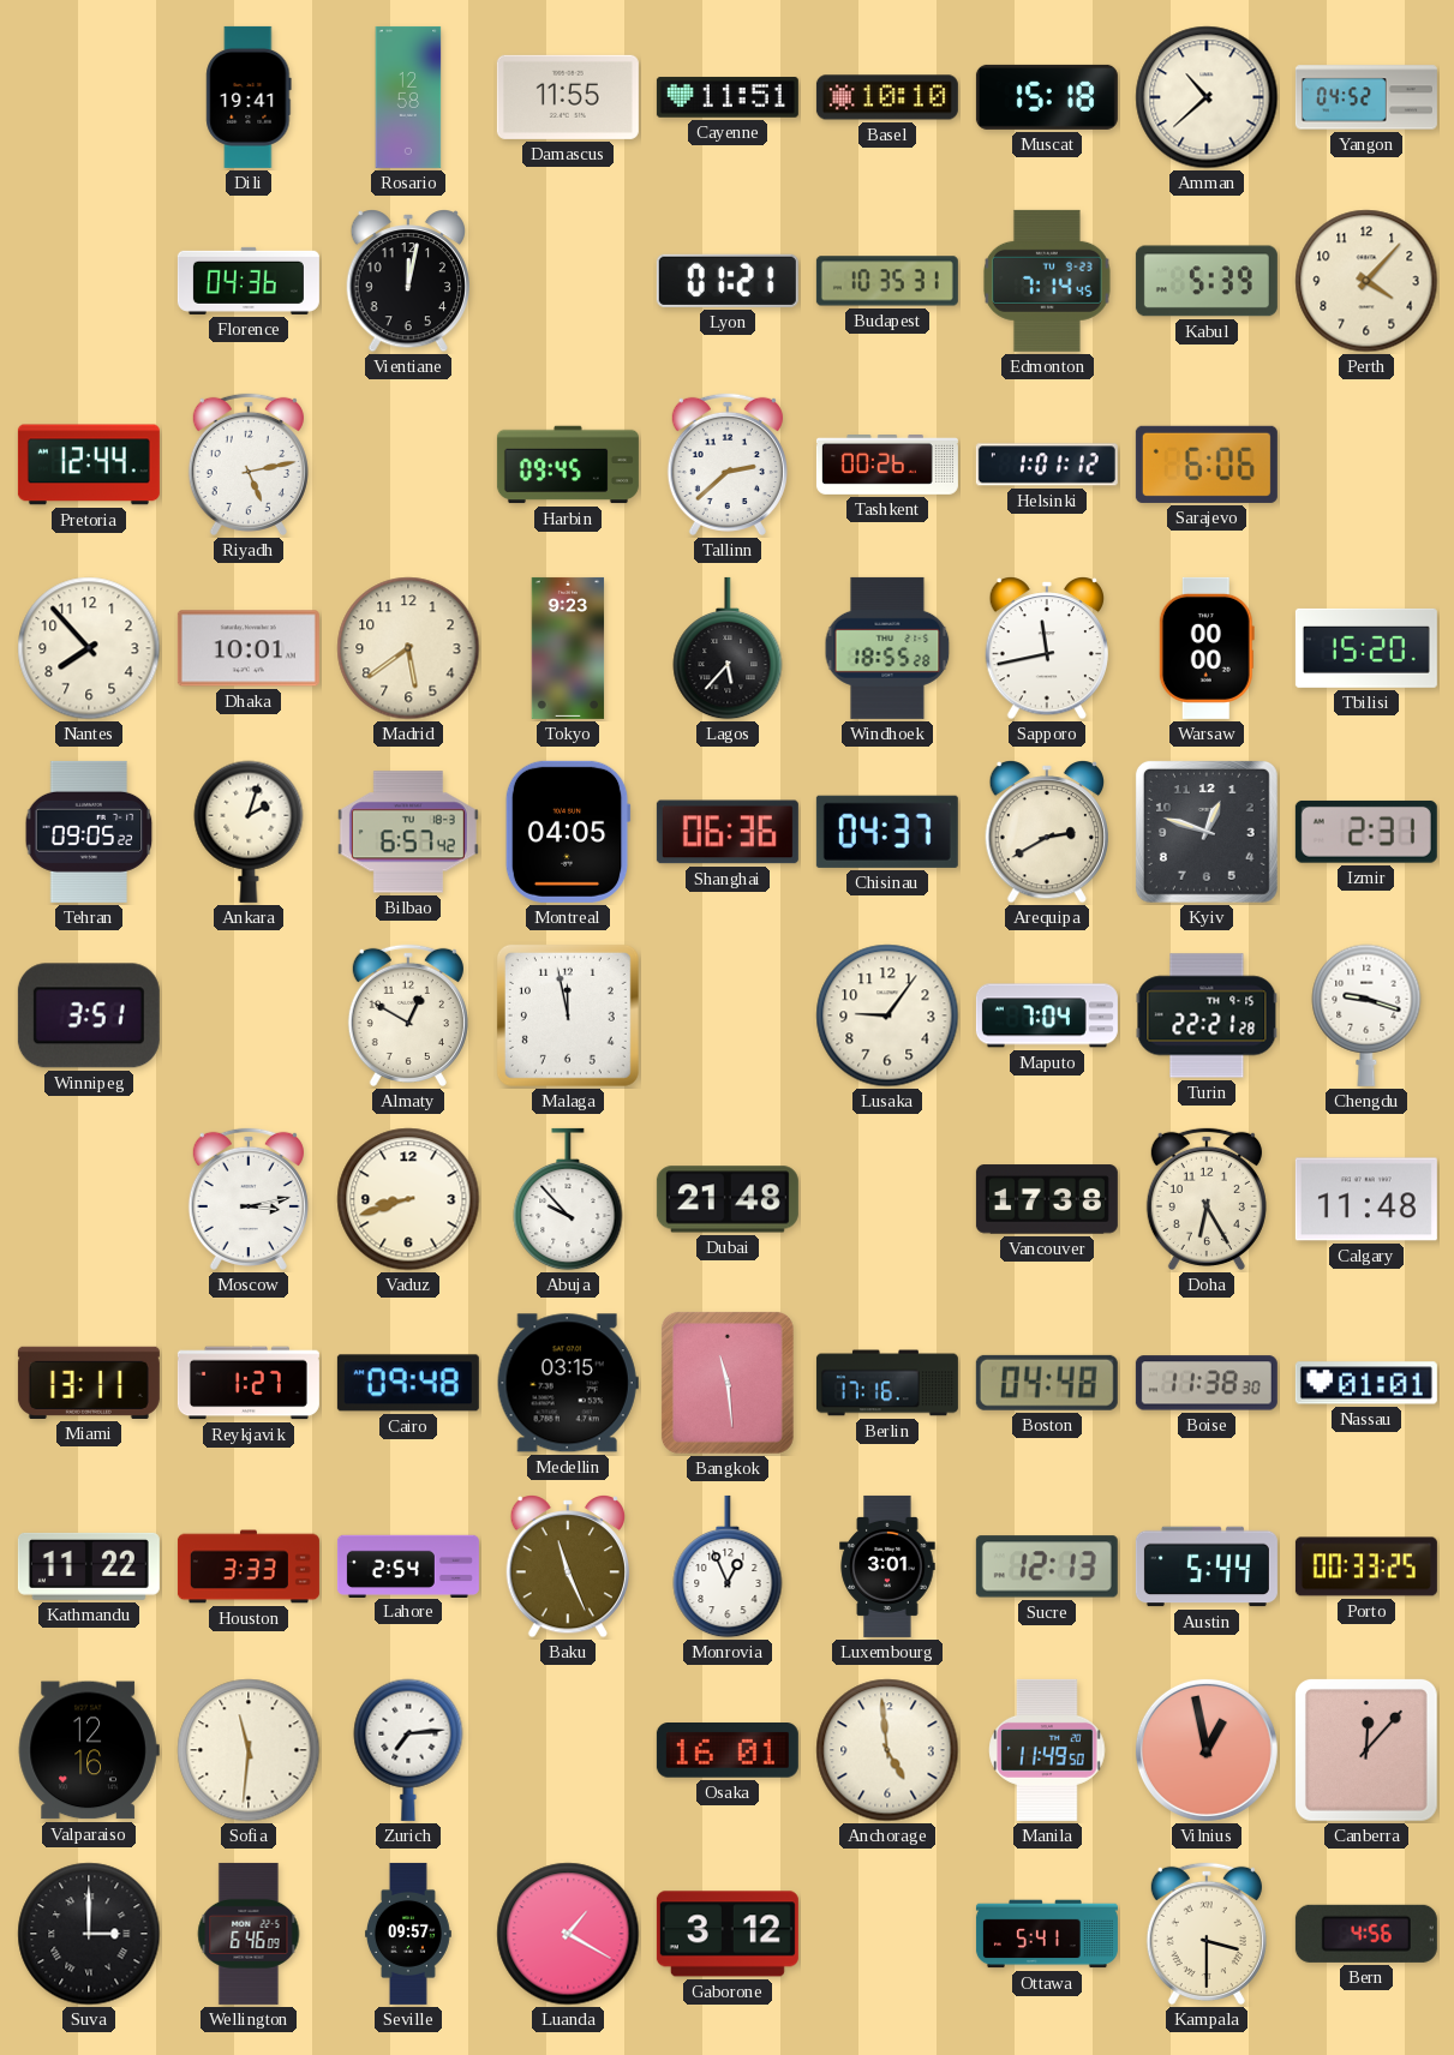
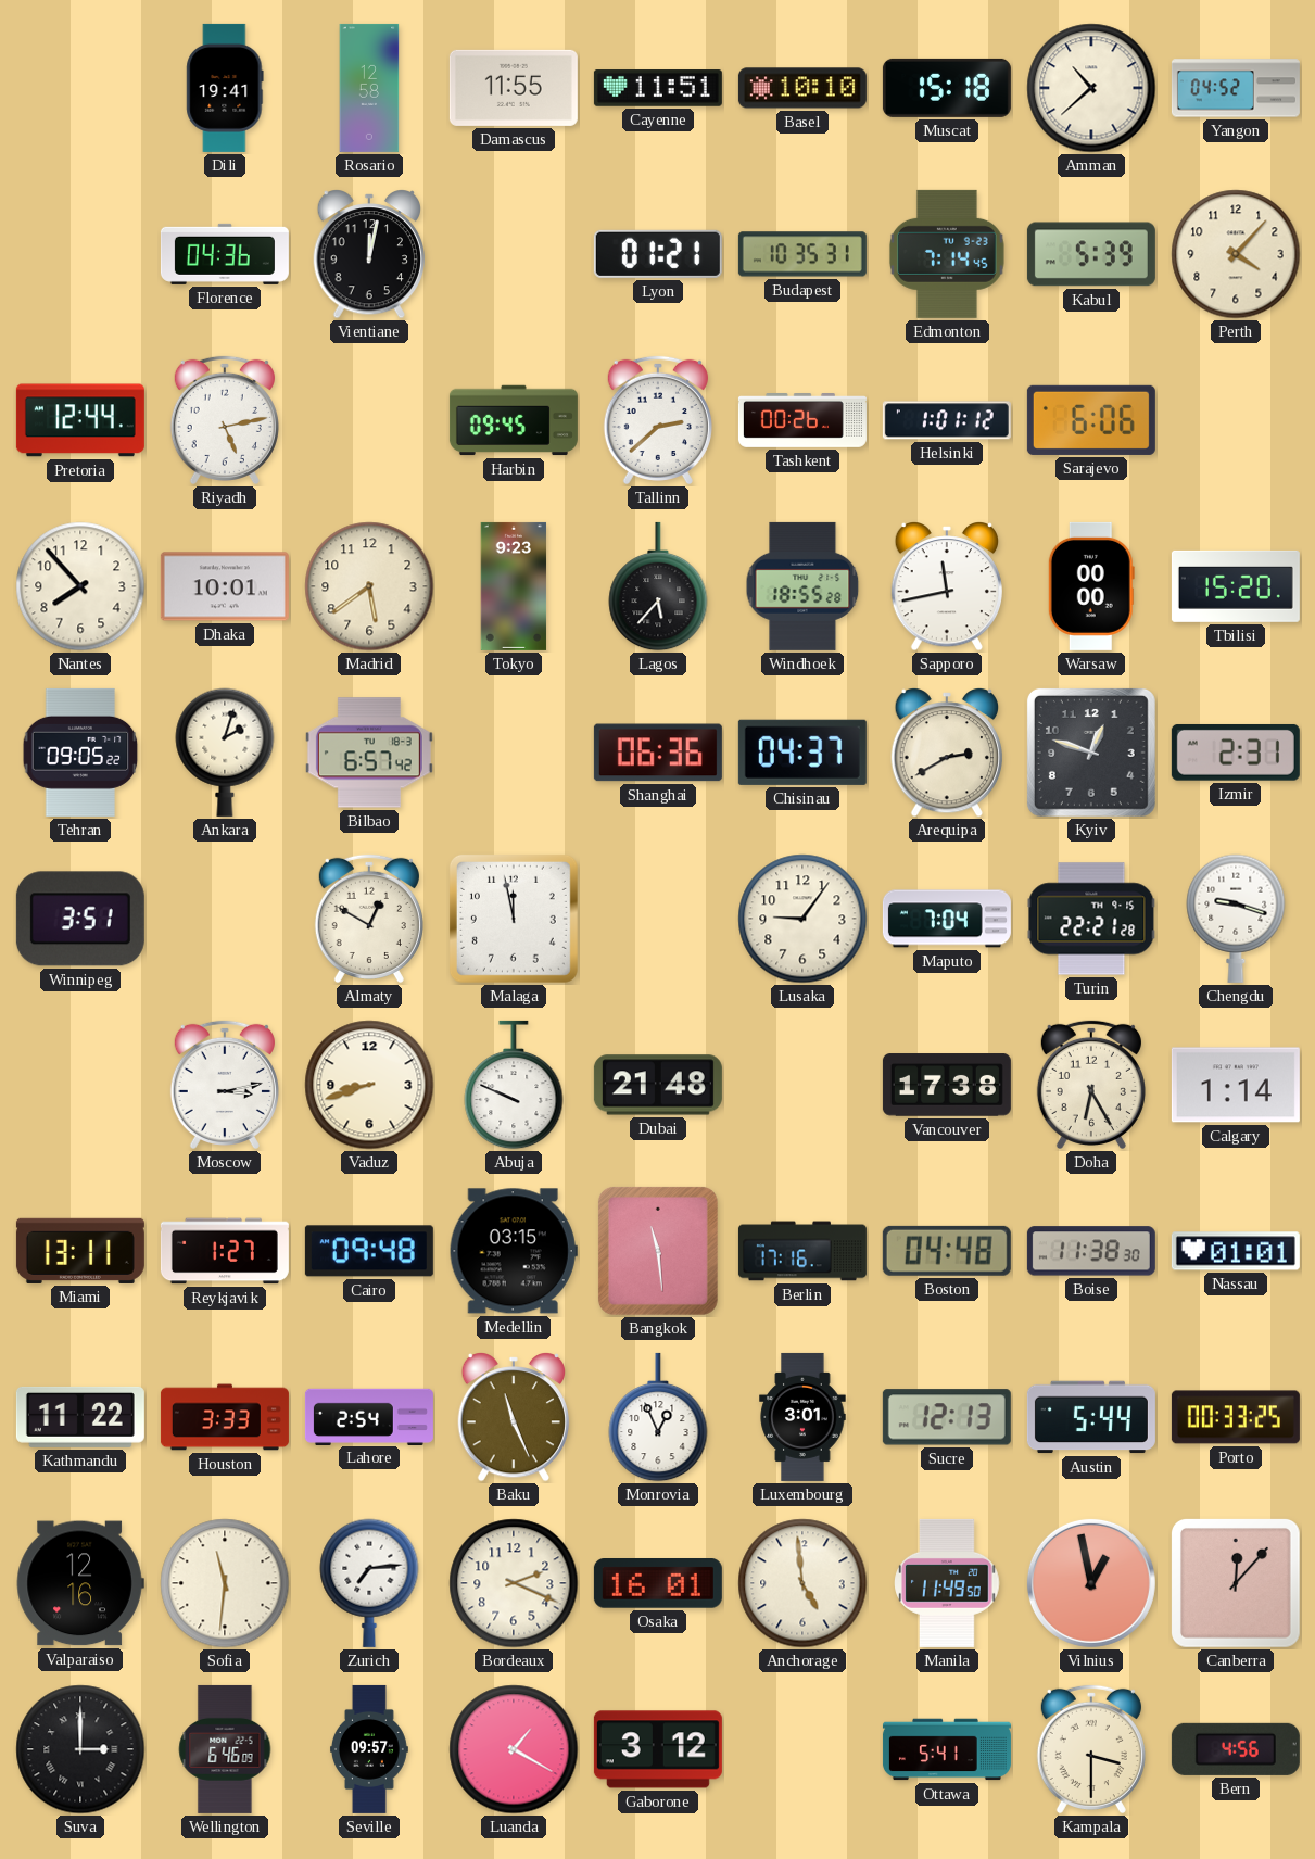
Montreal: 04:05 -> none
Abuja: 9:53 -> 9:49
Calgary: 11:48 -> 1:14
Bordeaux: none -> 2:19
